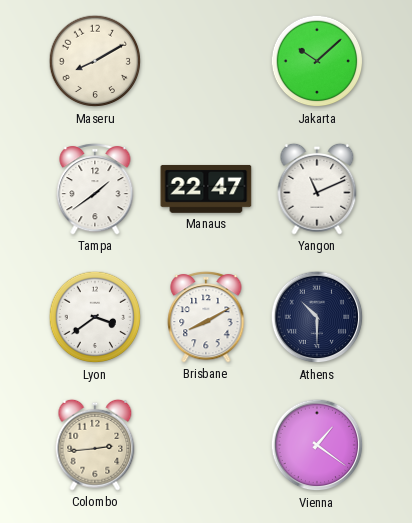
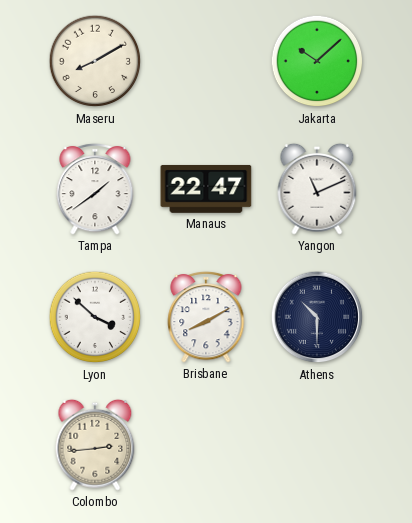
Lyon: 3:39 -> 3:52
Vienna: 1:21 -> none
